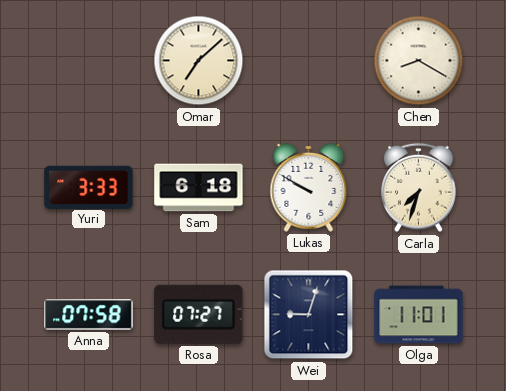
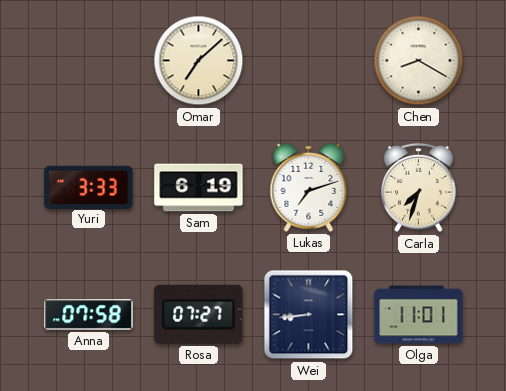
Sam: 6:18 -> 6:19
Lukas: 9:50 -> 7:12
Wei: 9:03 -> 8:44
